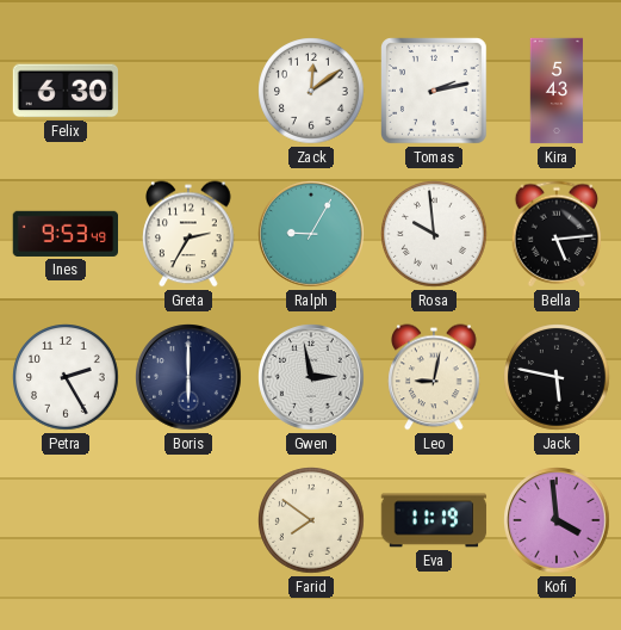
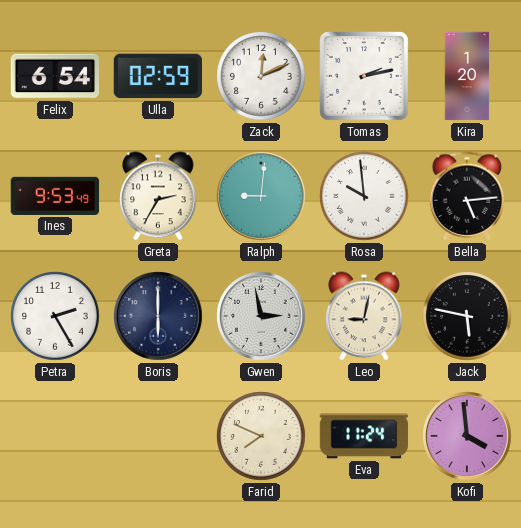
Felix: 6:30 -> 6:54
Ulla: none -> 02:59
Zack: 12:09 -> 12:11
Kira: 5:43 -> 1:20
Ralph: 9:05 -> 9:01
Farid: 7:51 -> 7:49
Eva: 11:19 -> 11:24
